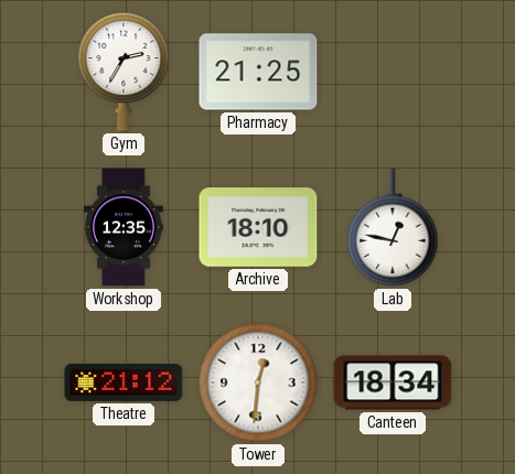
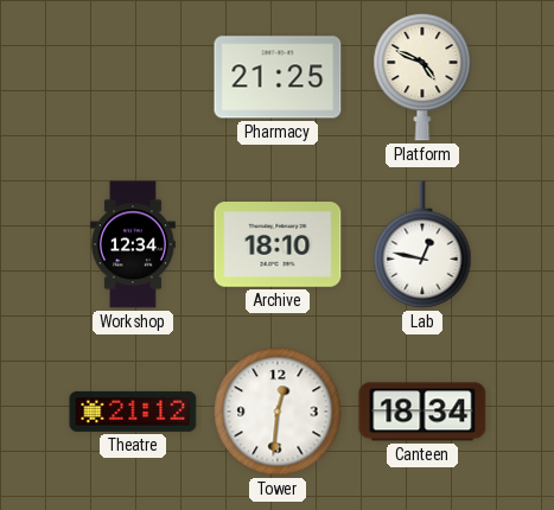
Gym: 2:35 -> none
Platform: none -> 4:49
Workshop: 12:35 -> 12:34
